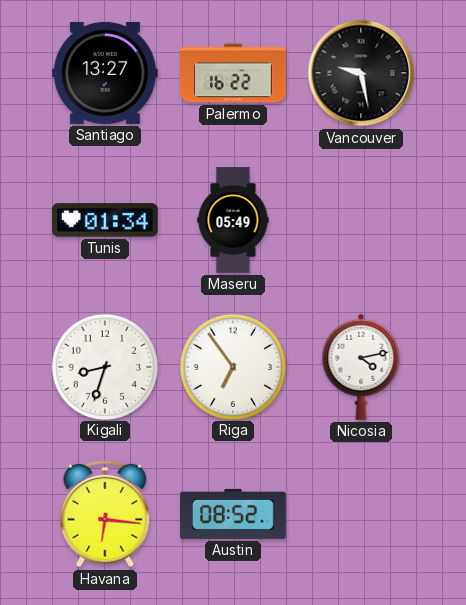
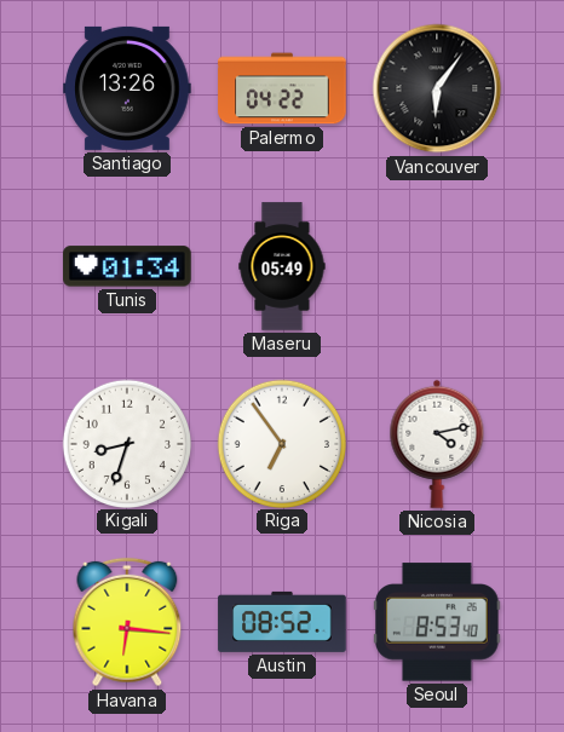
Santiago: 13:27 -> 13:26
Palermo: 16:22 -> 04:22
Vancouver: 9:28 -> 6:06
Seoul: none -> 8:53
